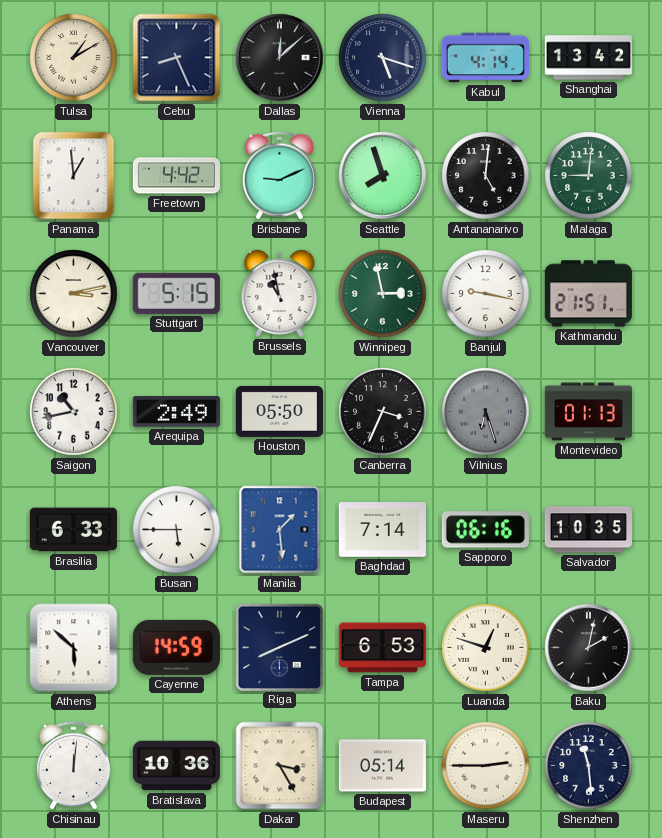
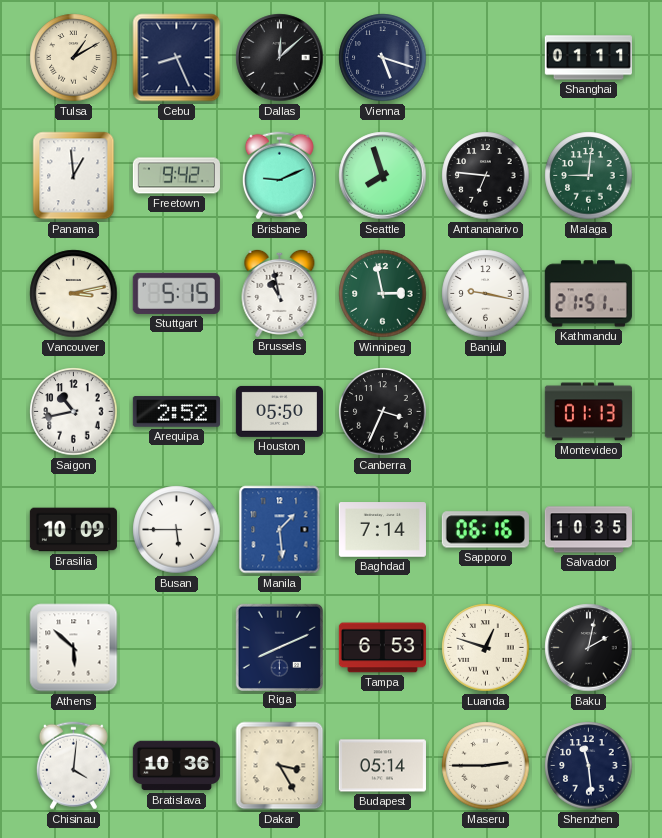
Kabul: 4:14 -> none
Shanghai: 13:42 -> 01:11
Freetown: 4:42 -> 9:42
Antananarivo: 5:01 -> 6:46
Arequipa: 2:49 -> 2:52
Vilnius: 6:27 -> none
Brasilia: 6:33 -> 10:09
Cayenne: 14:59 -> none
Chisinau: 12:01 -> 4:01
